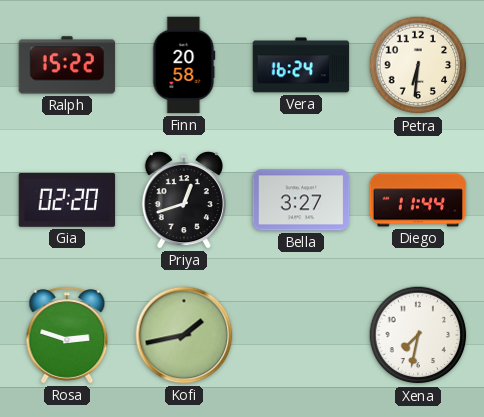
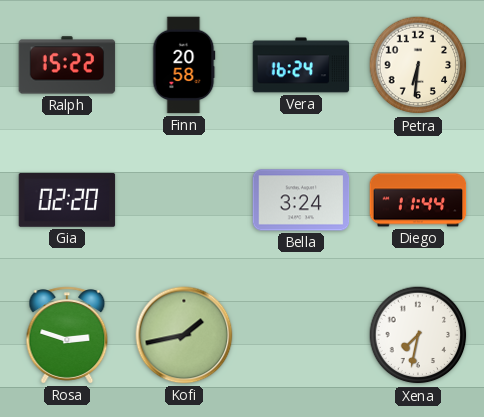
Priya: 12:42 -> none
Bella: 3:27 -> 3:24
